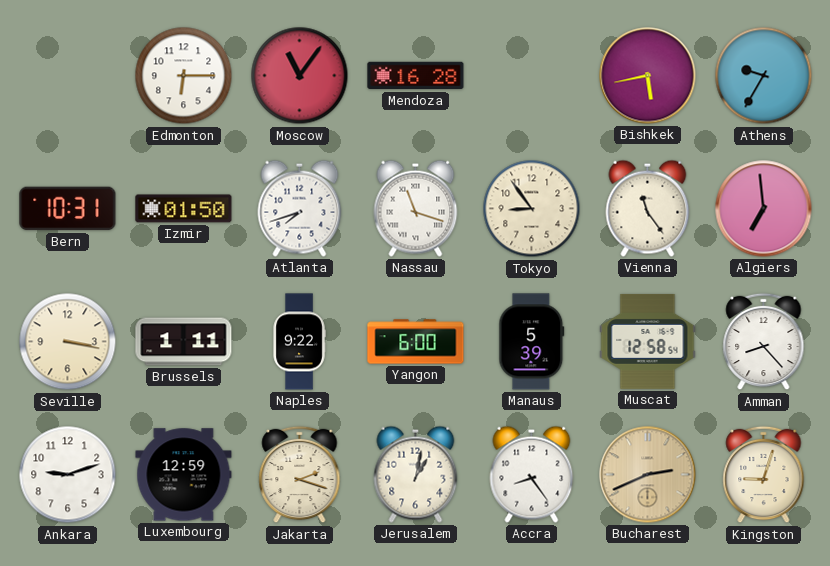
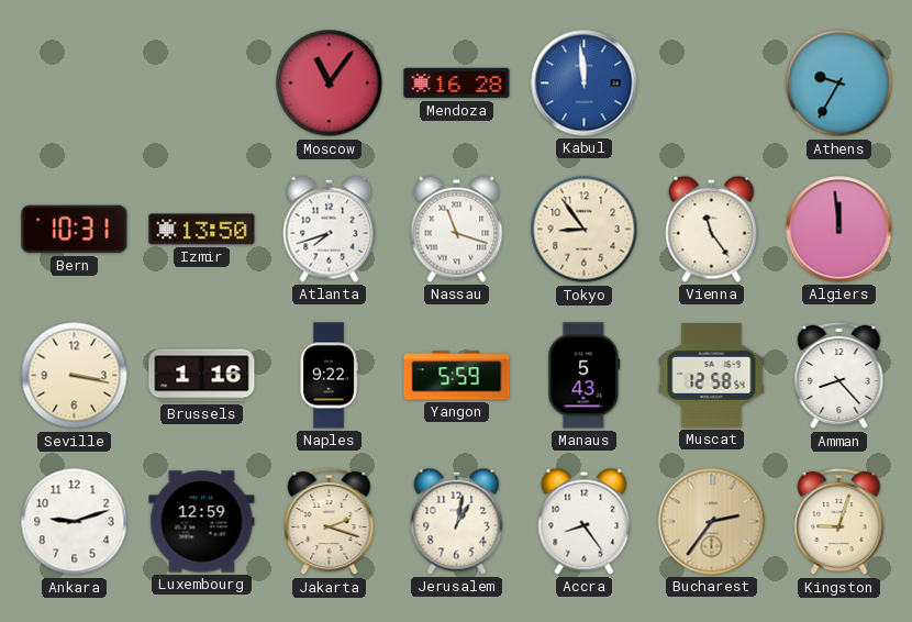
Edmonton: 6:15 -> none
Kabul: none -> 11:59
Bishkek: 5:43 -> none
Izmir: 01:50 -> 13:50
Algiers: 6:59 -> 11:59
Brussels: 1:11 -> 1:16
Yangon: 6:00 -> 5:59
Manaus: 5:39 -> 5:43
Bucharest: 2:41 -> 2:36
